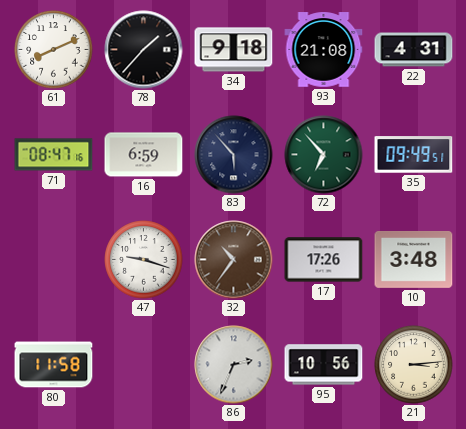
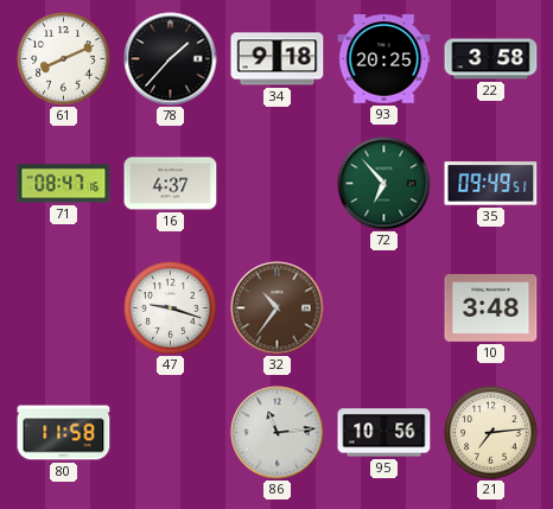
93: 21:08 -> 20:25
22: 4:31 -> 3:58
16: 6:59 -> 4:37
83: 5:53 -> none
17: 17:26 -> none
86: 2:34 -> 11:14
21: 3:14 -> 7:14
